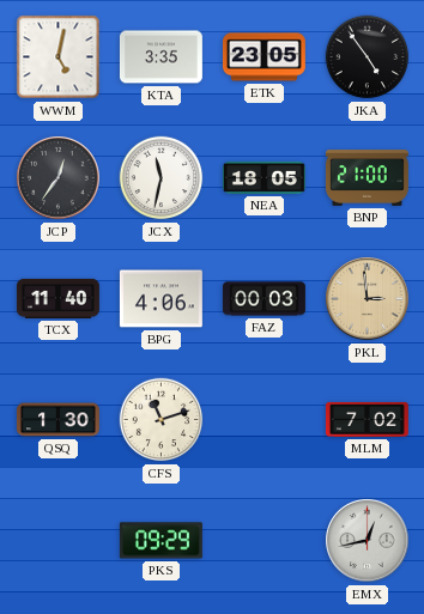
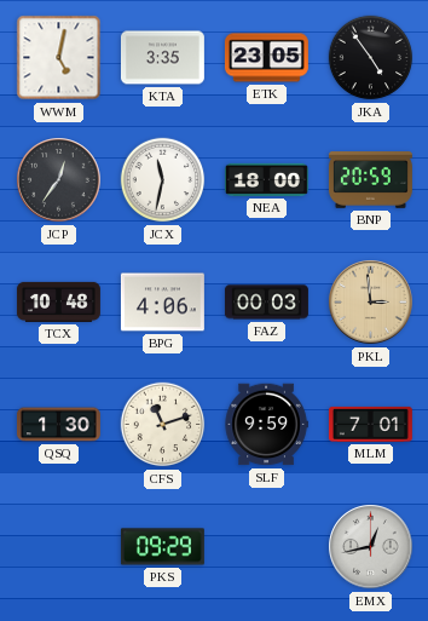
NEA: 18:05 -> 18:00
BNP: 21:00 -> 20:59
TCX: 11:40 -> 10:48
SLF: none -> 9:59
MLM: 7:02 -> 7:01
